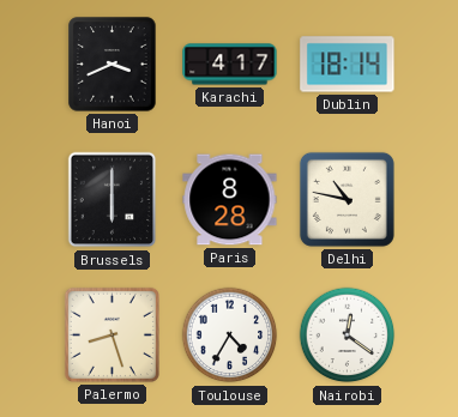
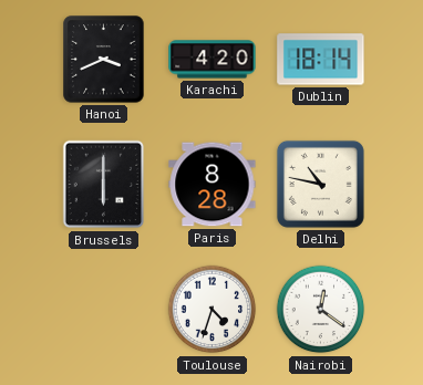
Karachi: 4:17 -> 4:20
Palermo: 8:27 -> none
Toulouse: 4:35 -> 4:33
